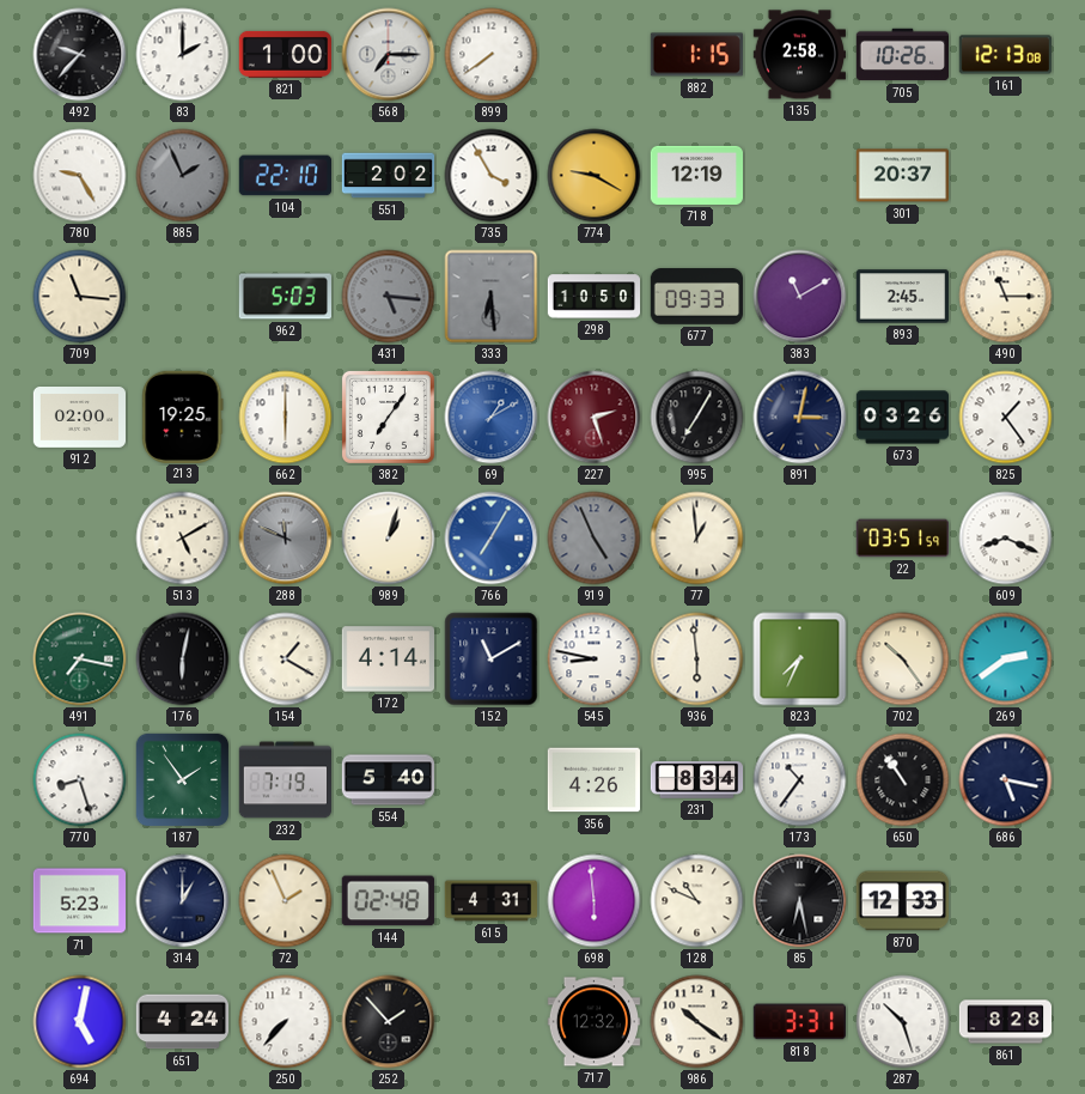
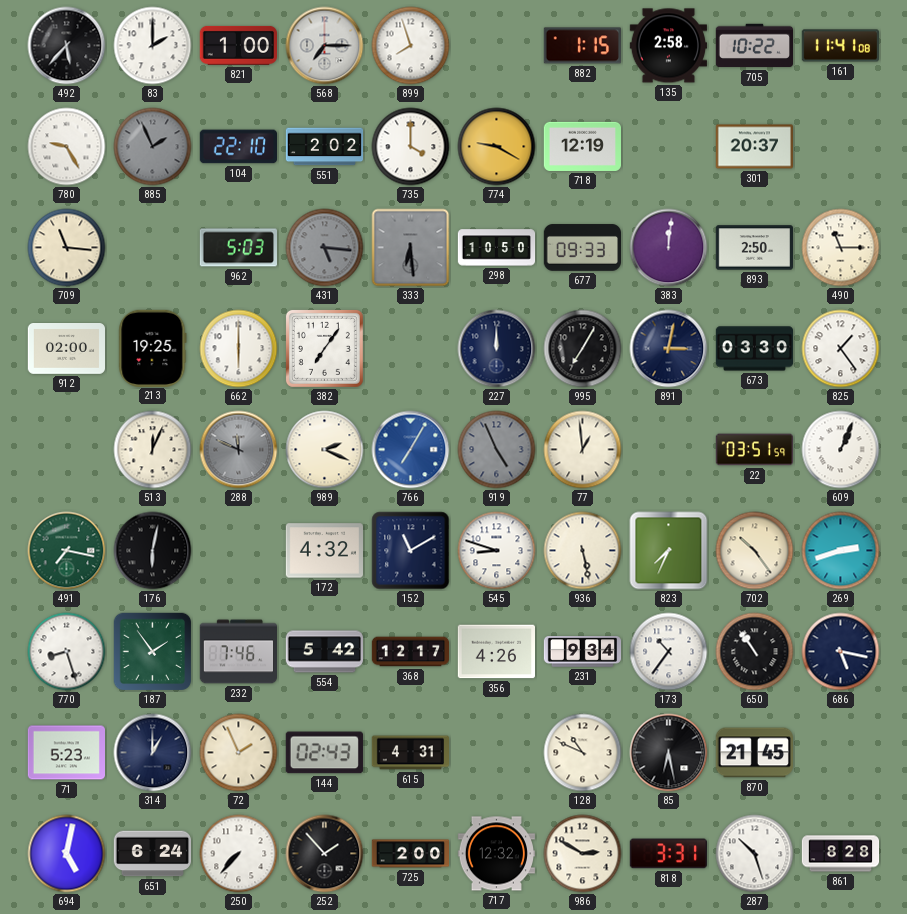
492: 9:37 -> 5:37
899: 7:39 -> 7:57
705: 10:26 -> 10:22
161: 12:13 -> 11:41
735: 3:55 -> 4:00
383: 11:10 -> 12:01
893: 2:45 -> 2:50
69: 1:10 -> none
227: 2:27 -> 12:00
227 dial: burgundy -> navy
673: 03:26 -> 03:30
513: 5:10 -> 12:04
989: 1:03 -> 2:19
609: 8:19 -> 1:04
154: 1:20 -> none
172: 4:14 -> 4:32
545: 8:47 -> 8:48
936: 5:59 -> 5:28
269: 2:39 -> 2:42
232: 7:19 -> 7:46
554: 5:40 -> 5:42
368: none -> 12:17
231: 8:34 -> 9:34
144: 02:48 -> 02:43
698: 5:59 -> none
870: 12:33 -> 21:45
651: 4:24 -> 6:24
725: none -> 2:00
986: 10:21 -> 2:50
